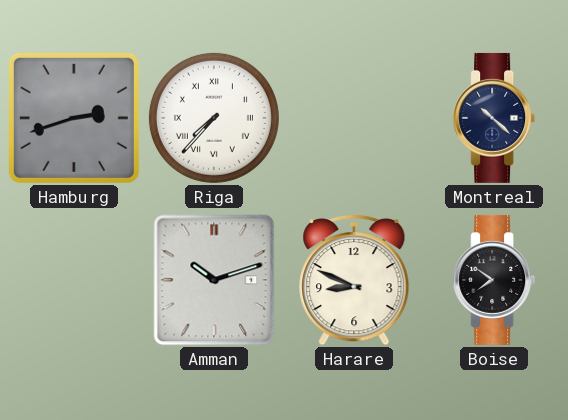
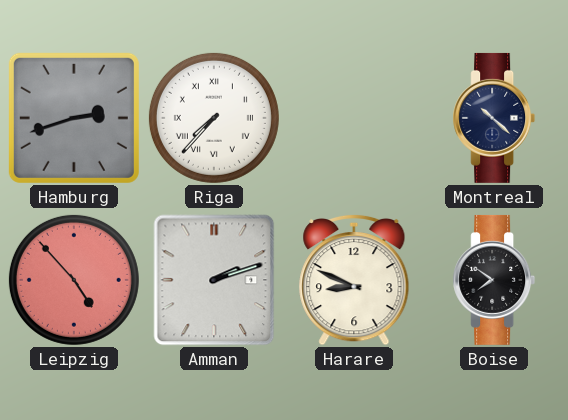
Leipzig: none -> 4:53
Amman: 10:12 -> 2:12
